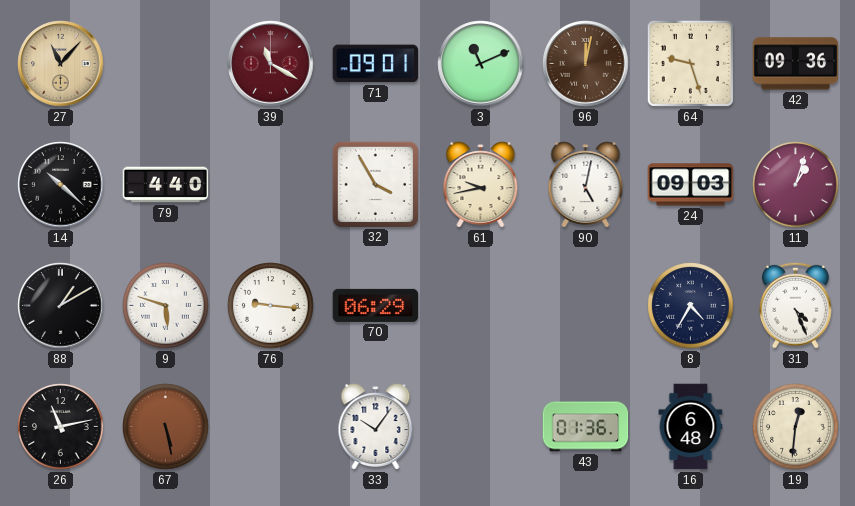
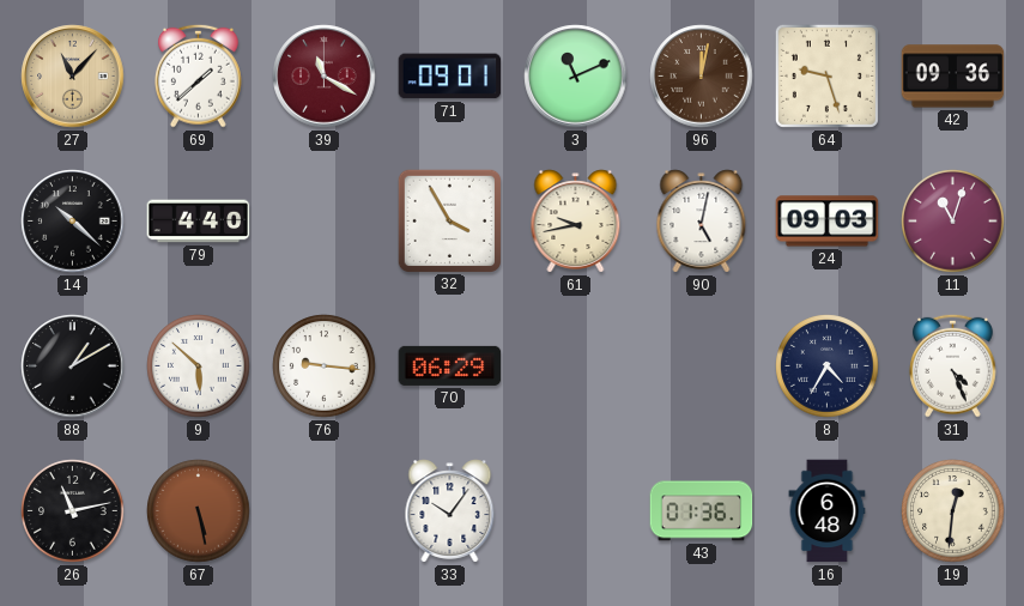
69: none -> 1:38
11: 1:03 -> 11:03
9: 5:48 -> 5:52
